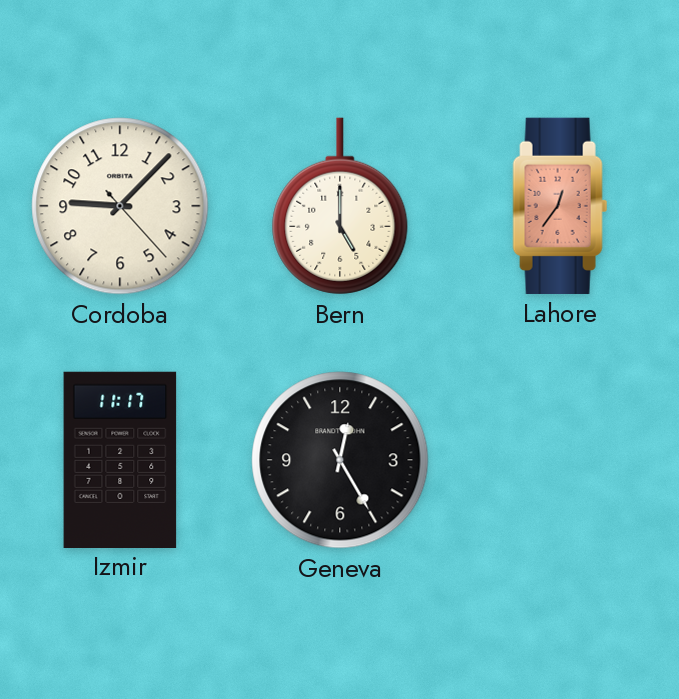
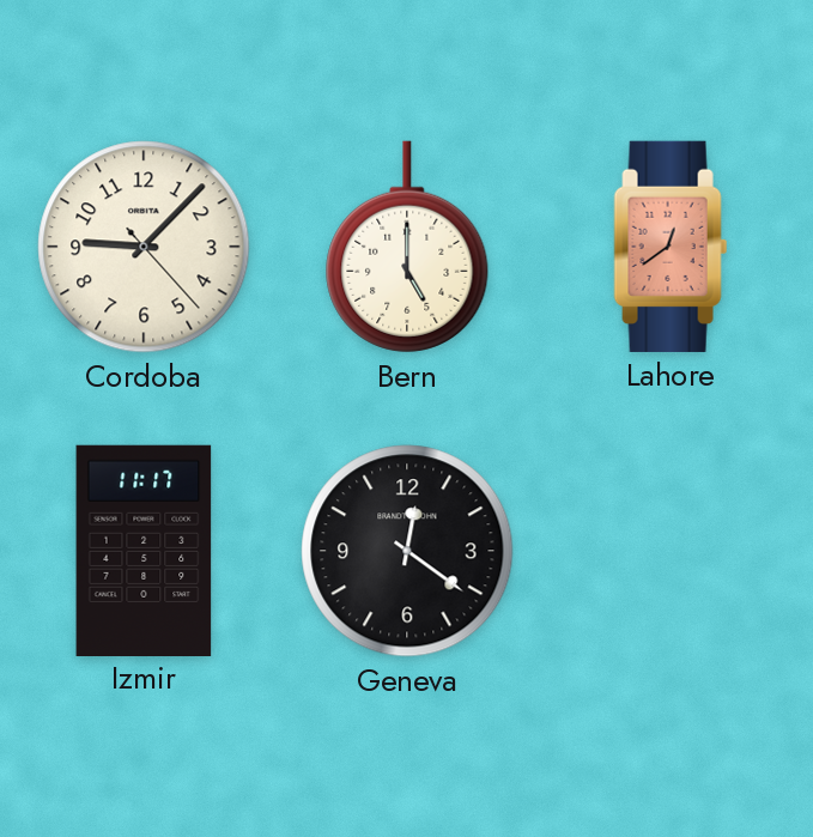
Lahore: 12:36 -> 12:39
Geneva: 12:25 -> 12:21
